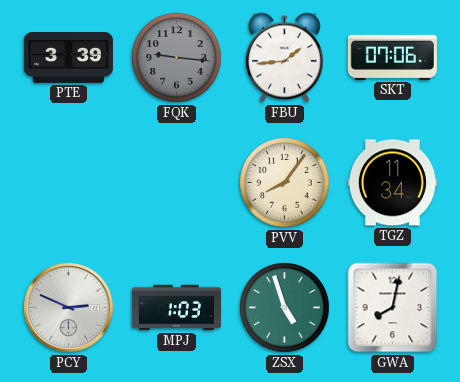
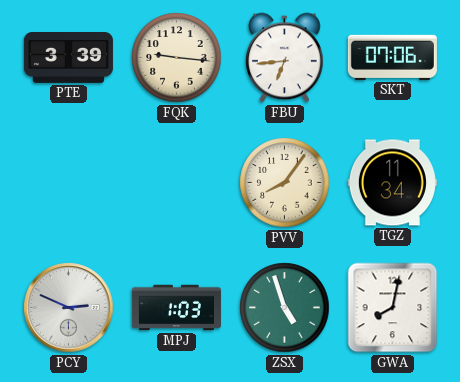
FQK dial: grey -> cream
FBU: 1:44 -> 6:44
